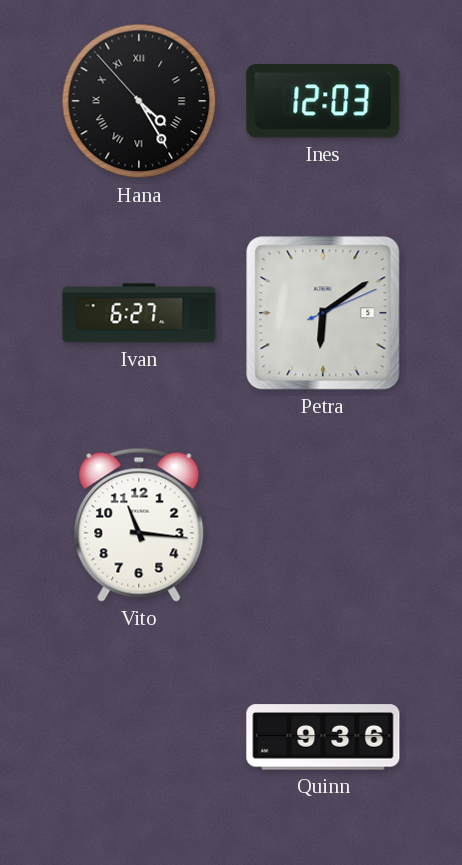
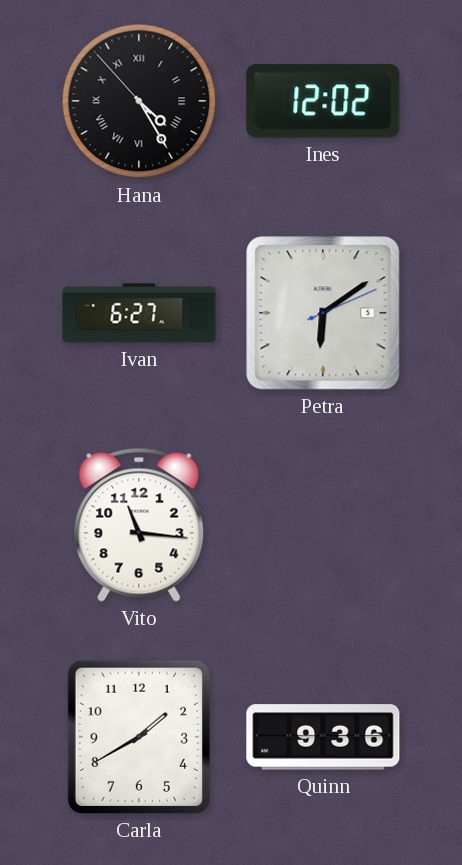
Ines: 12:03 -> 12:02
Carla: none -> 1:40
